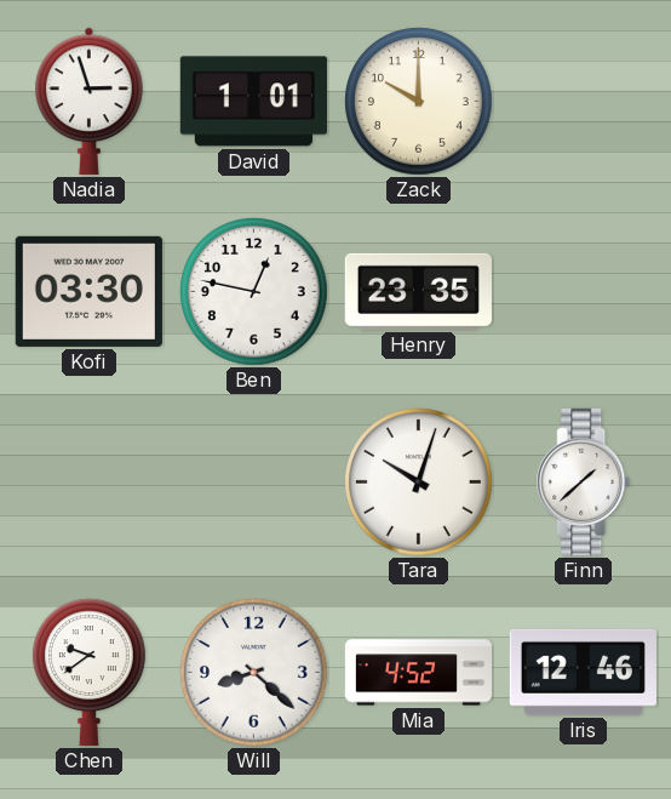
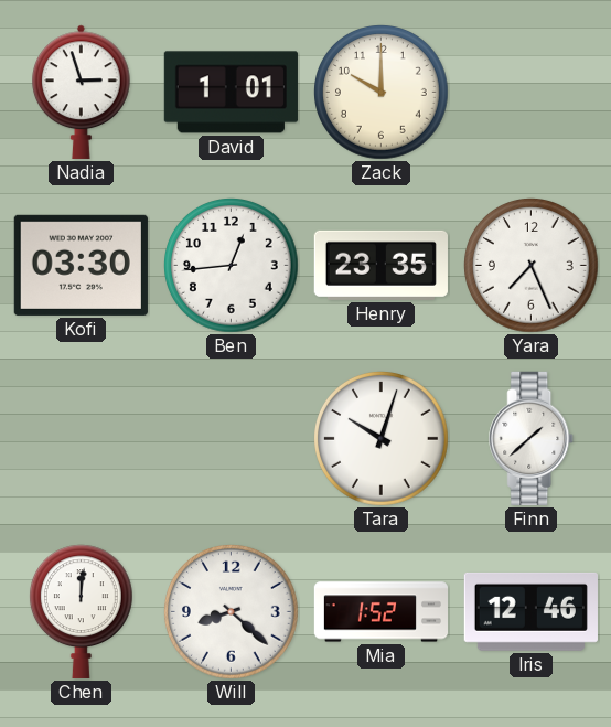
Ben: 12:47 -> 12:44
Yara: none -> 7:26
Chen: 9:39 -> 12:01
Mia: 4:52 -> 1:52
